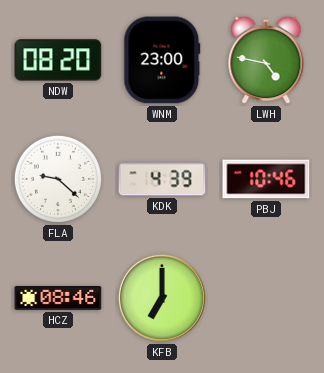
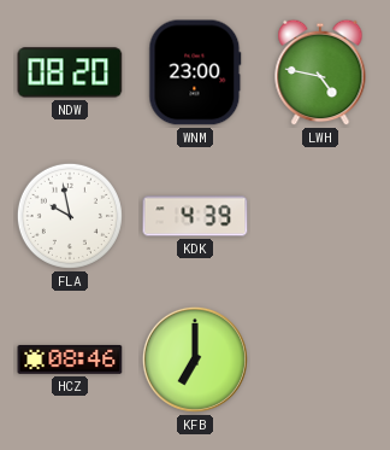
FLA: 9:22 -> 9:58
PBJ: 10:46 -> none
